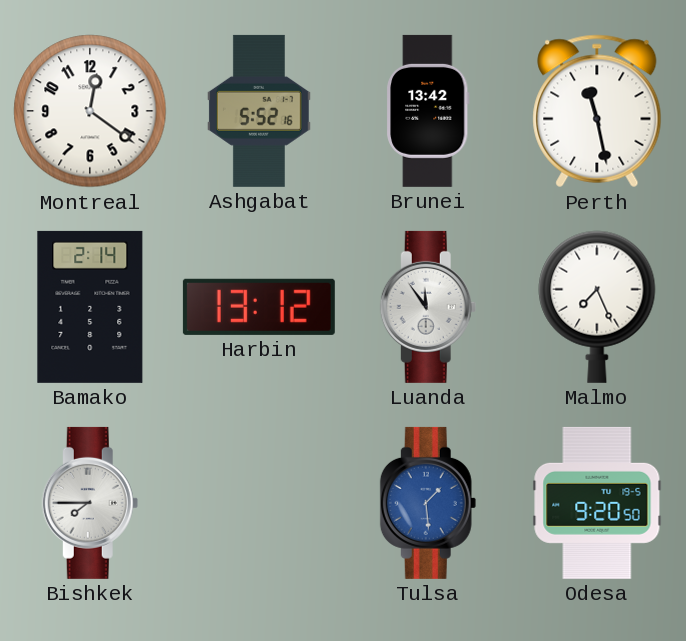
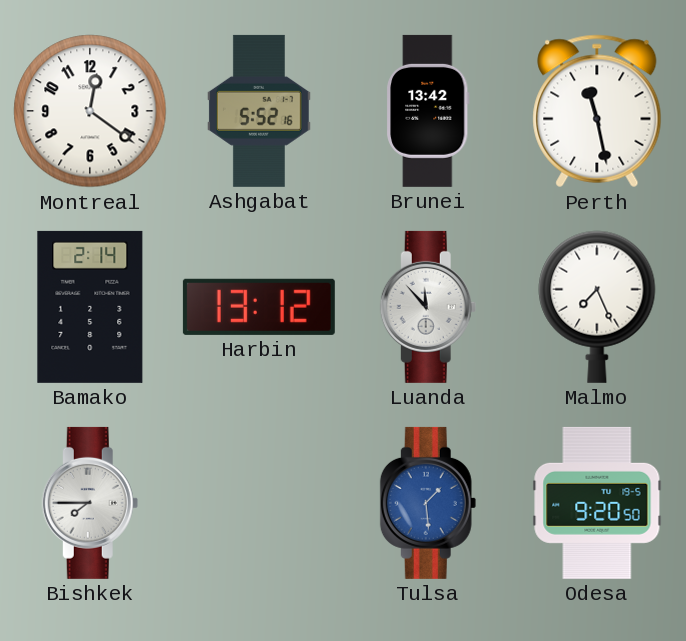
Luanda: 11:54 -> 11:53
